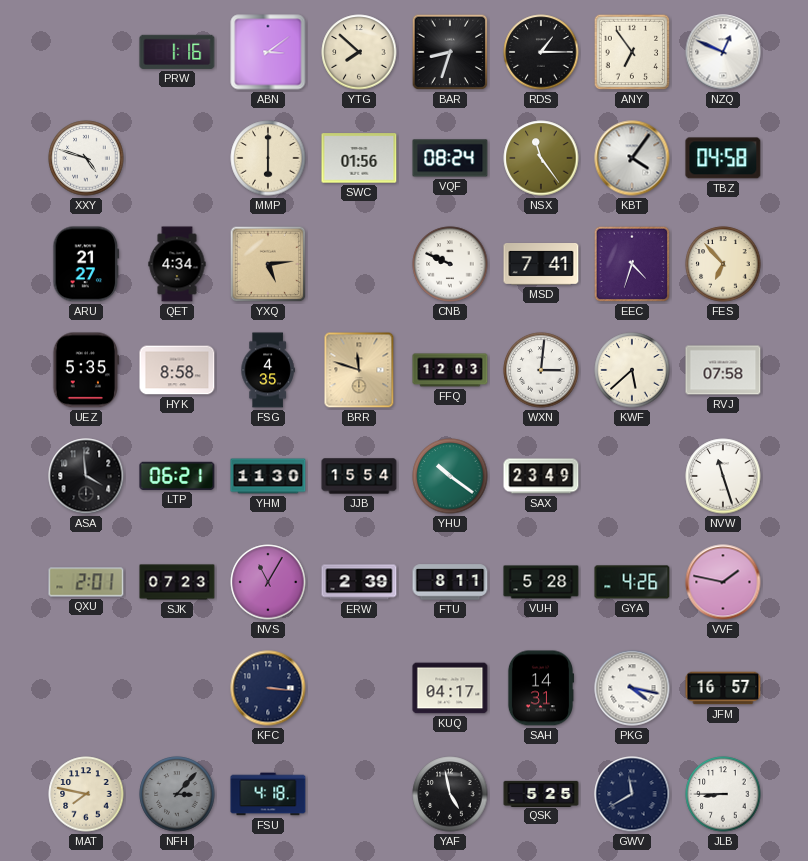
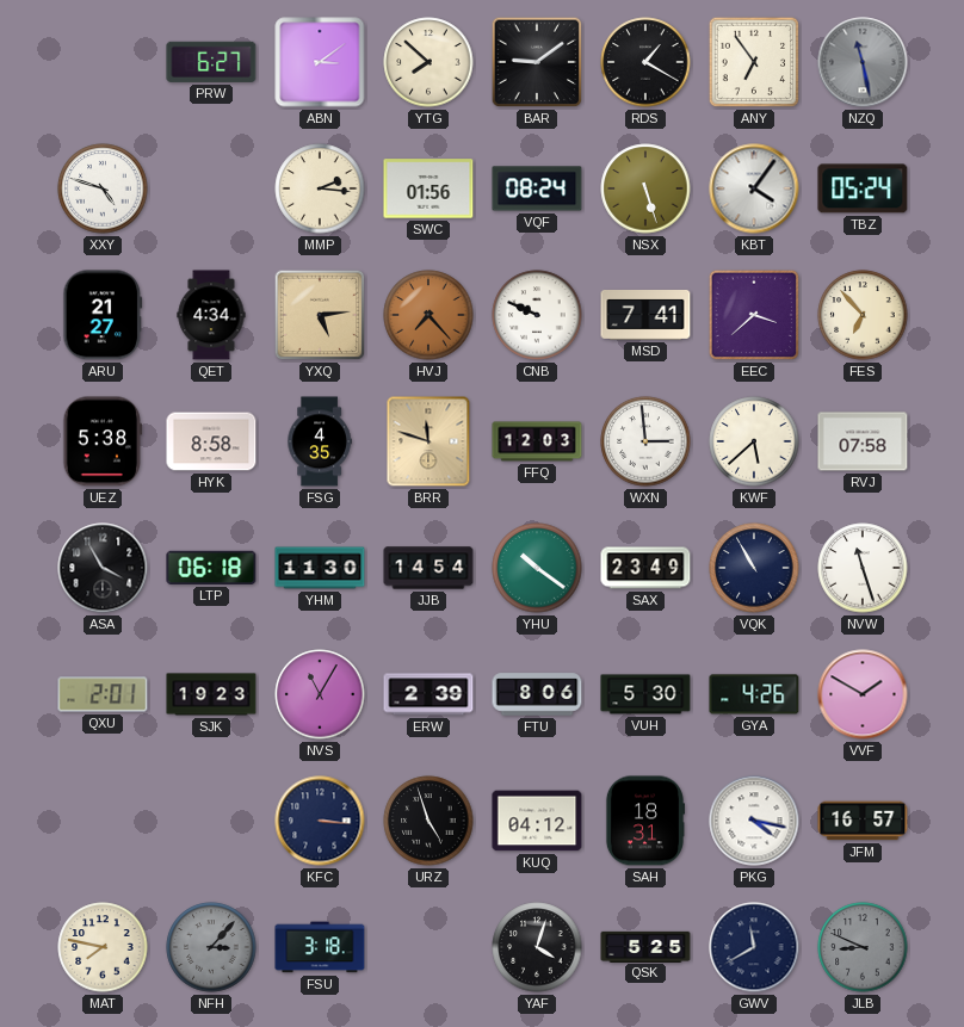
PRW: 1:16 -> 6:27
BAR: 8:33 -> 9:09
RDS: 1:15 -> 1:20
NZQ: 12:49 -> 11:28
NZQ dial: white -> grey
MMP: 6:00 -> 2:16
NSX: 11:24 -> 5:27
TBZ: 04:58 -> 05:24
HVJ: none -> 7:23
EEC: 4:33 -> 3:38
UEZ: 5:35 -> 5:38
WXN: 3:01 -> 2:59
ASA: 3:59 -> 3:55
LTP: 06:21 -> 06:18
JJB: 15:54 -> 14:54
VQK: none -> 10:55
SJK: 07:23 -> 19:23
FTU: 8:11 -> 8:06
VUH: 5:28 -> 5:30
VVF: 1:47 -> 1:50
URZ: none -> 4:57
KUQ: 04:17 -> 04:12
SAH: 14:31 -> 18:31
FSU: 4:18 -> 3:18
YAF: 4:58 -> 4:03
JLB: 8:45 -> 8:49
JLB dial: white -> grey
